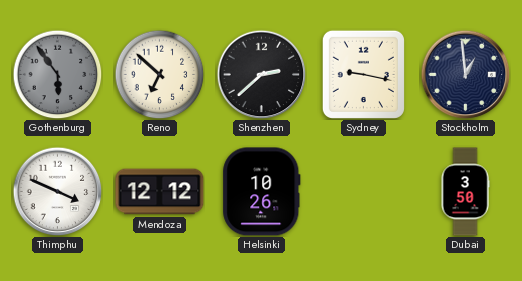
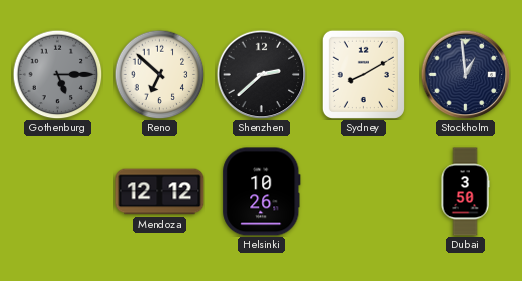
Gothenburg: 5:54 -> 5:15
Sydney: 9:17 -> 8:10
Thimphu: 3:49 -> none
